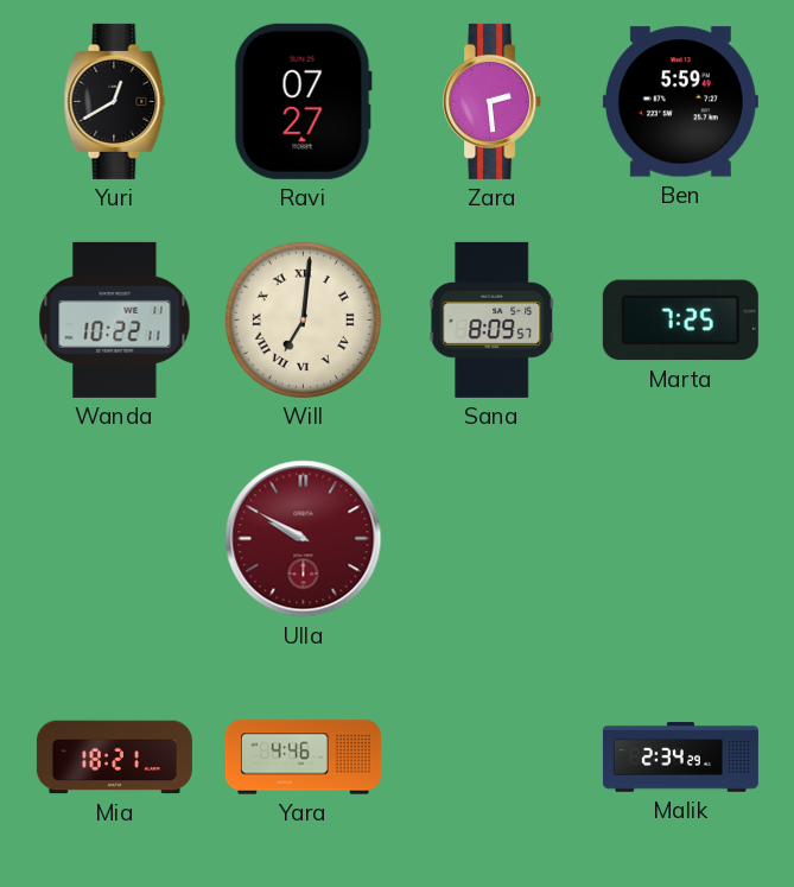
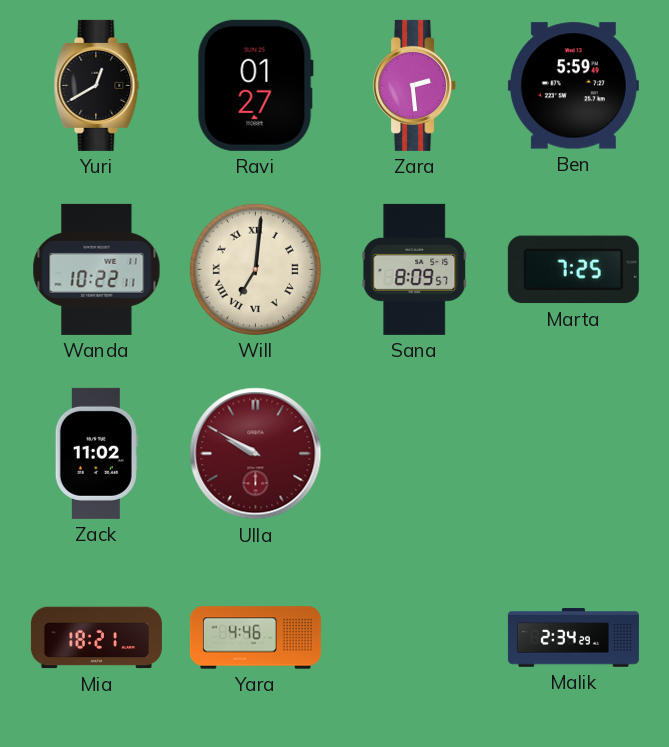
Ravi: 07:27 -> 01:27
Zack: none -> 11:02
